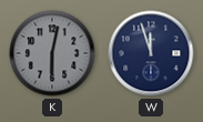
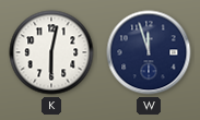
K dial: grey -> white
